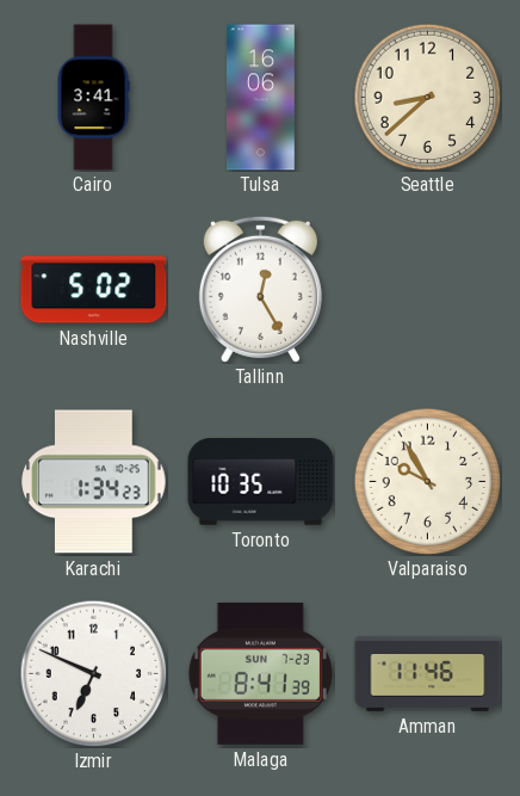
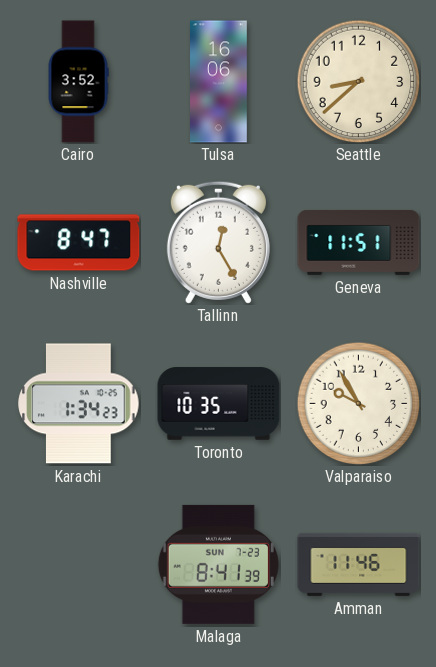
Cairo: 3:41 -> 3:52
Nashville: 5:02 -> 8:47
Geneva: none -> 11:51
Izmir: 6:49 -> none
